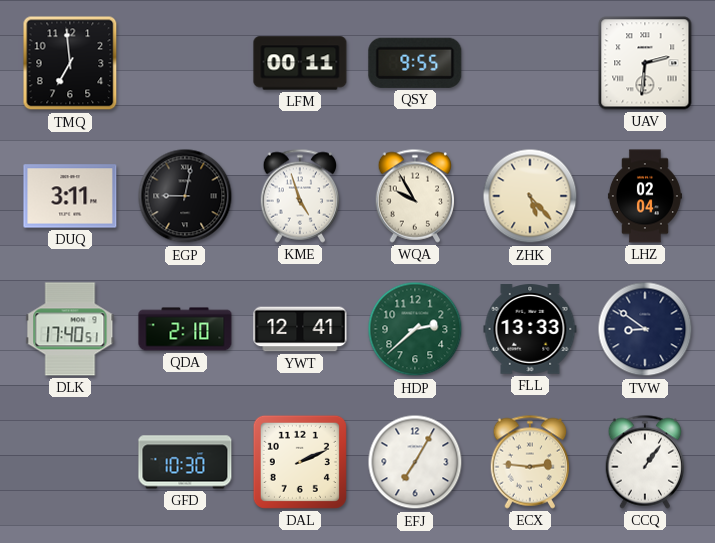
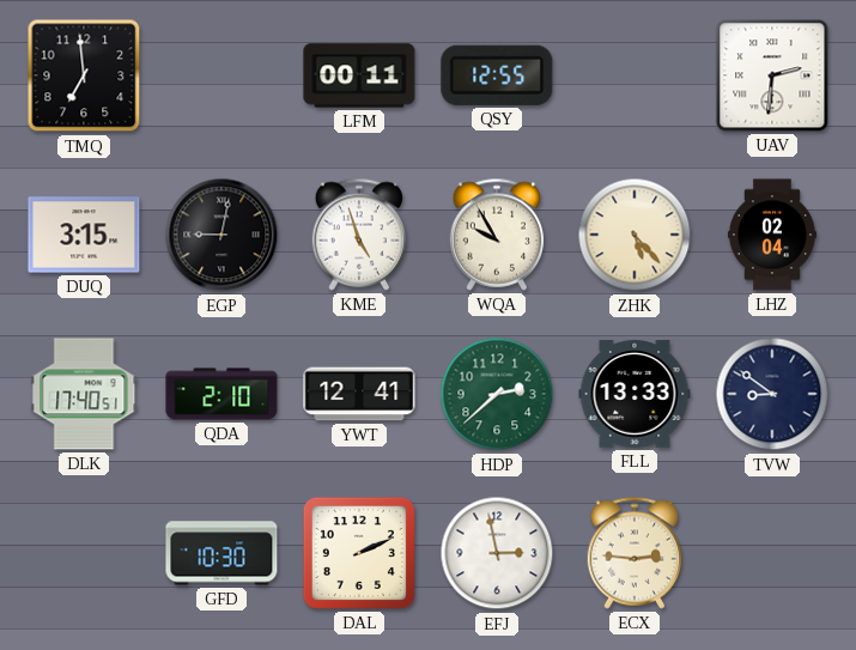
QSY: 9:55 -> 12:55
DUQ: 3:11 -> 3:15
EFJ: 7:05 -> 2:58
CCQ: 1:06 -> none
